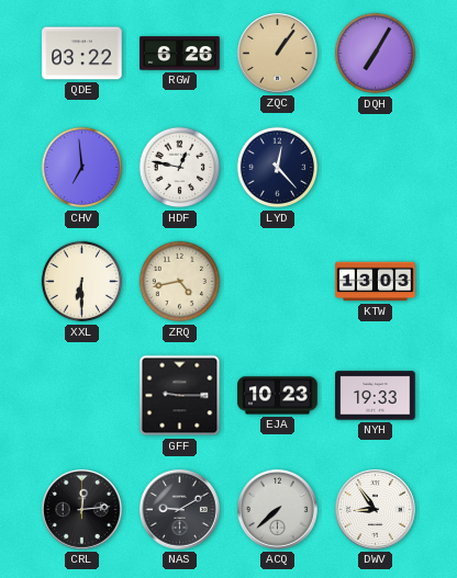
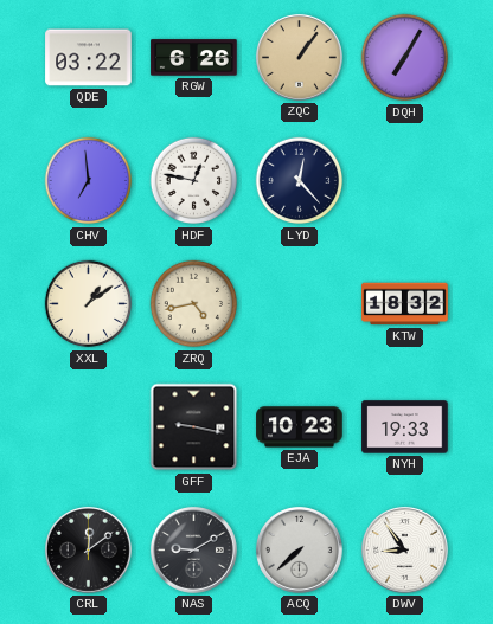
XXL: 6:30 -> 1:09
KTW: 13:03 -> 18:32
GFF: 9:15 -> 9:17
CRL: 12:14 -> 12:09
